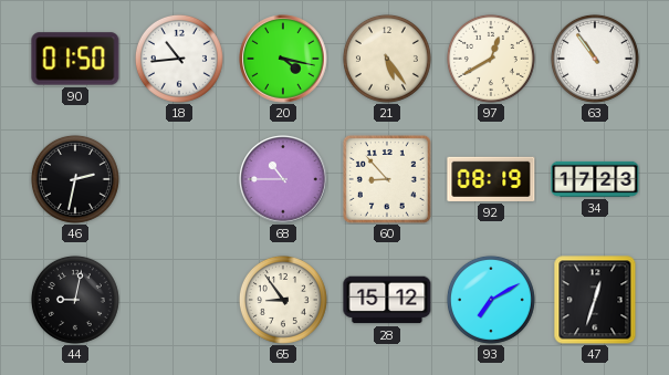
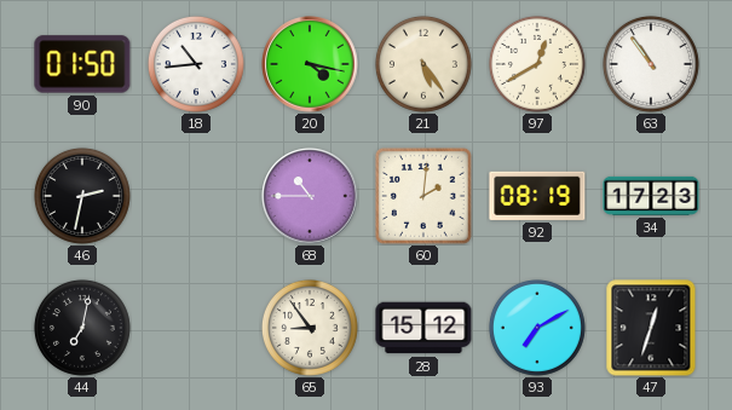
60: 8:53 -> 2:01
44: 9:02 -> 7:02
